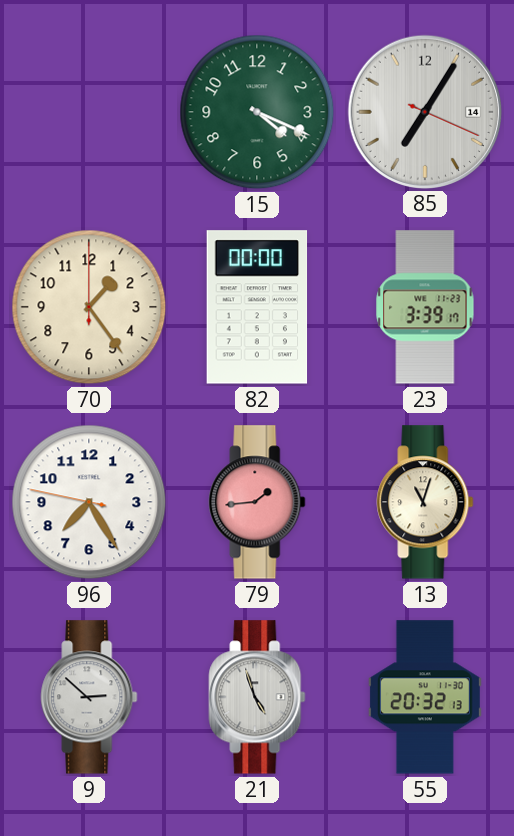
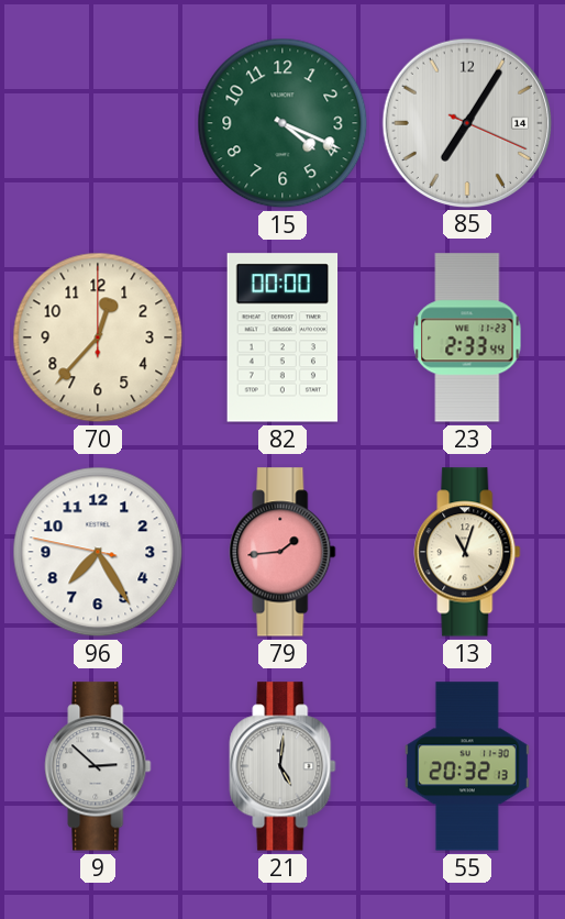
70: 1:24 -> 12:37
23: 3:39 -> 2:33
21: 4:57 -> 5:01
